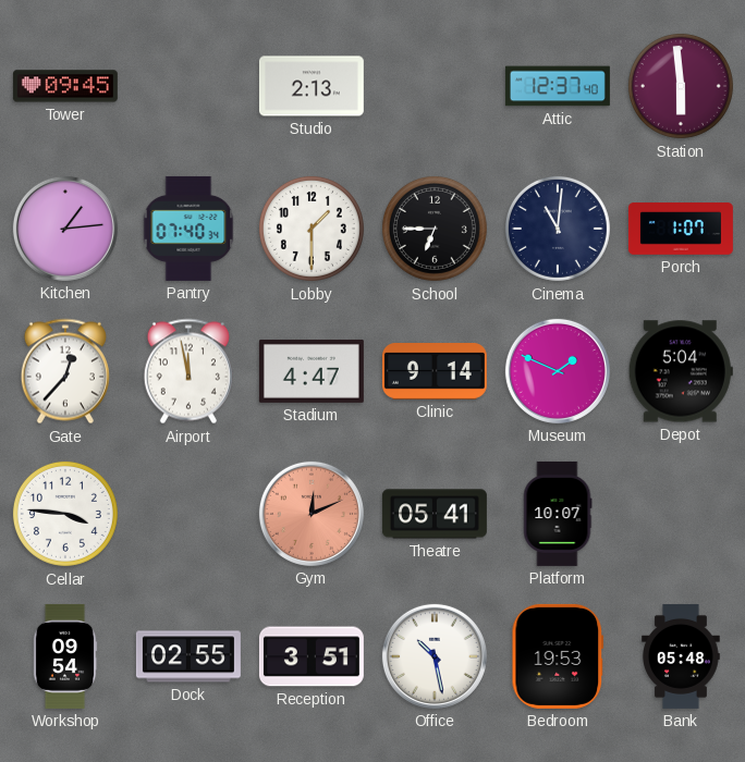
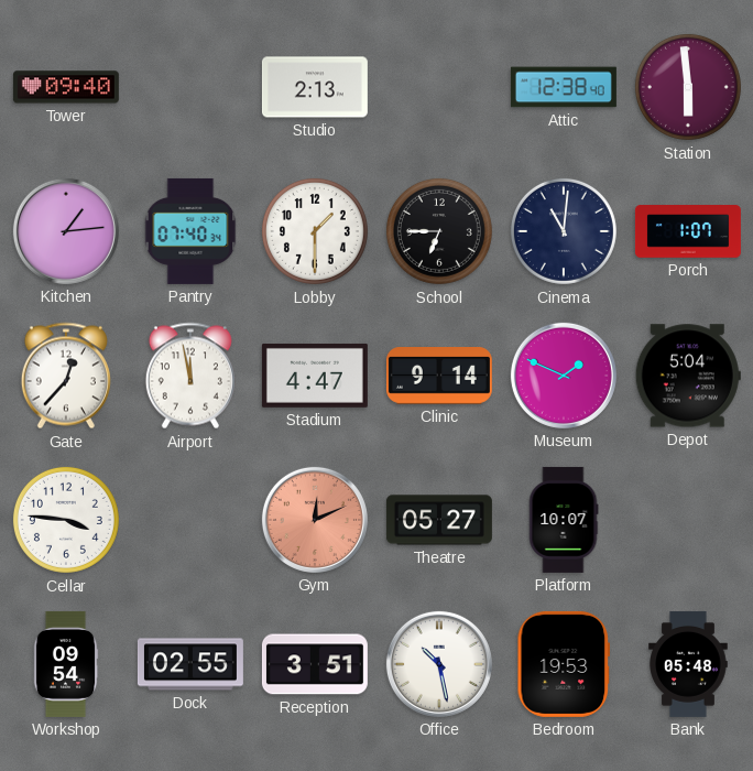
Tower: 09:45 -> 09:40
Attic: 12:37 -> 12:38
Theatre: 05:41 -> 05:27
